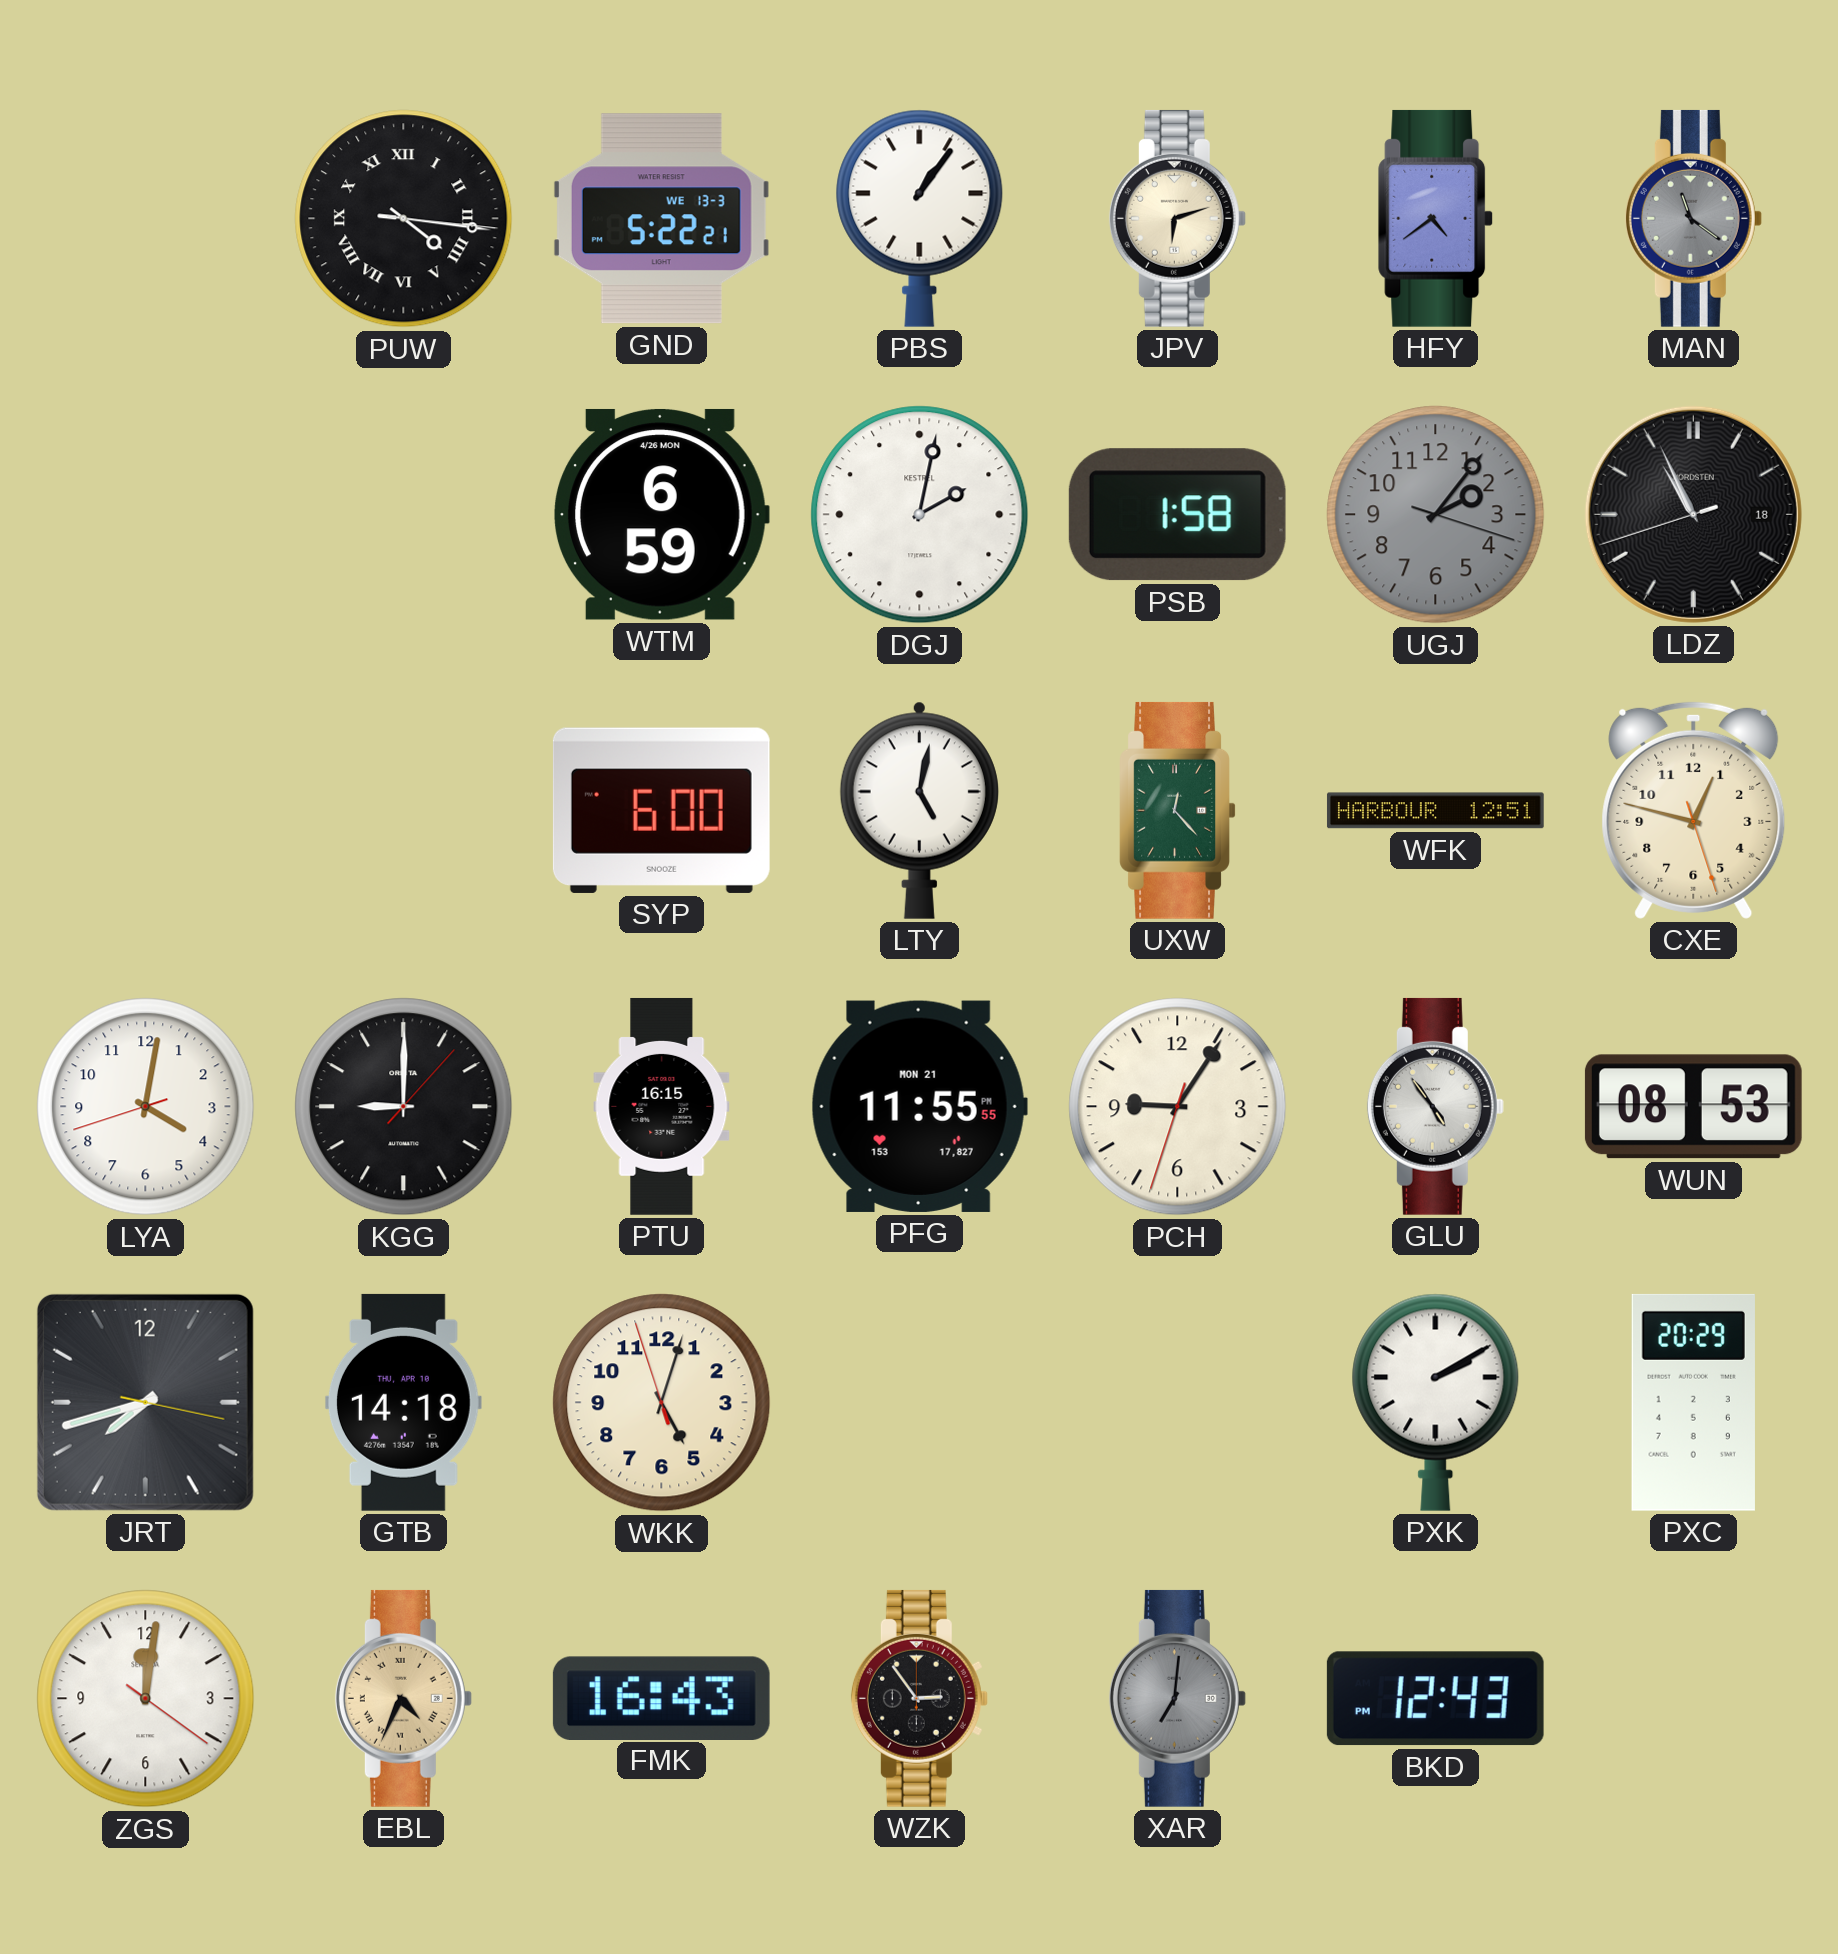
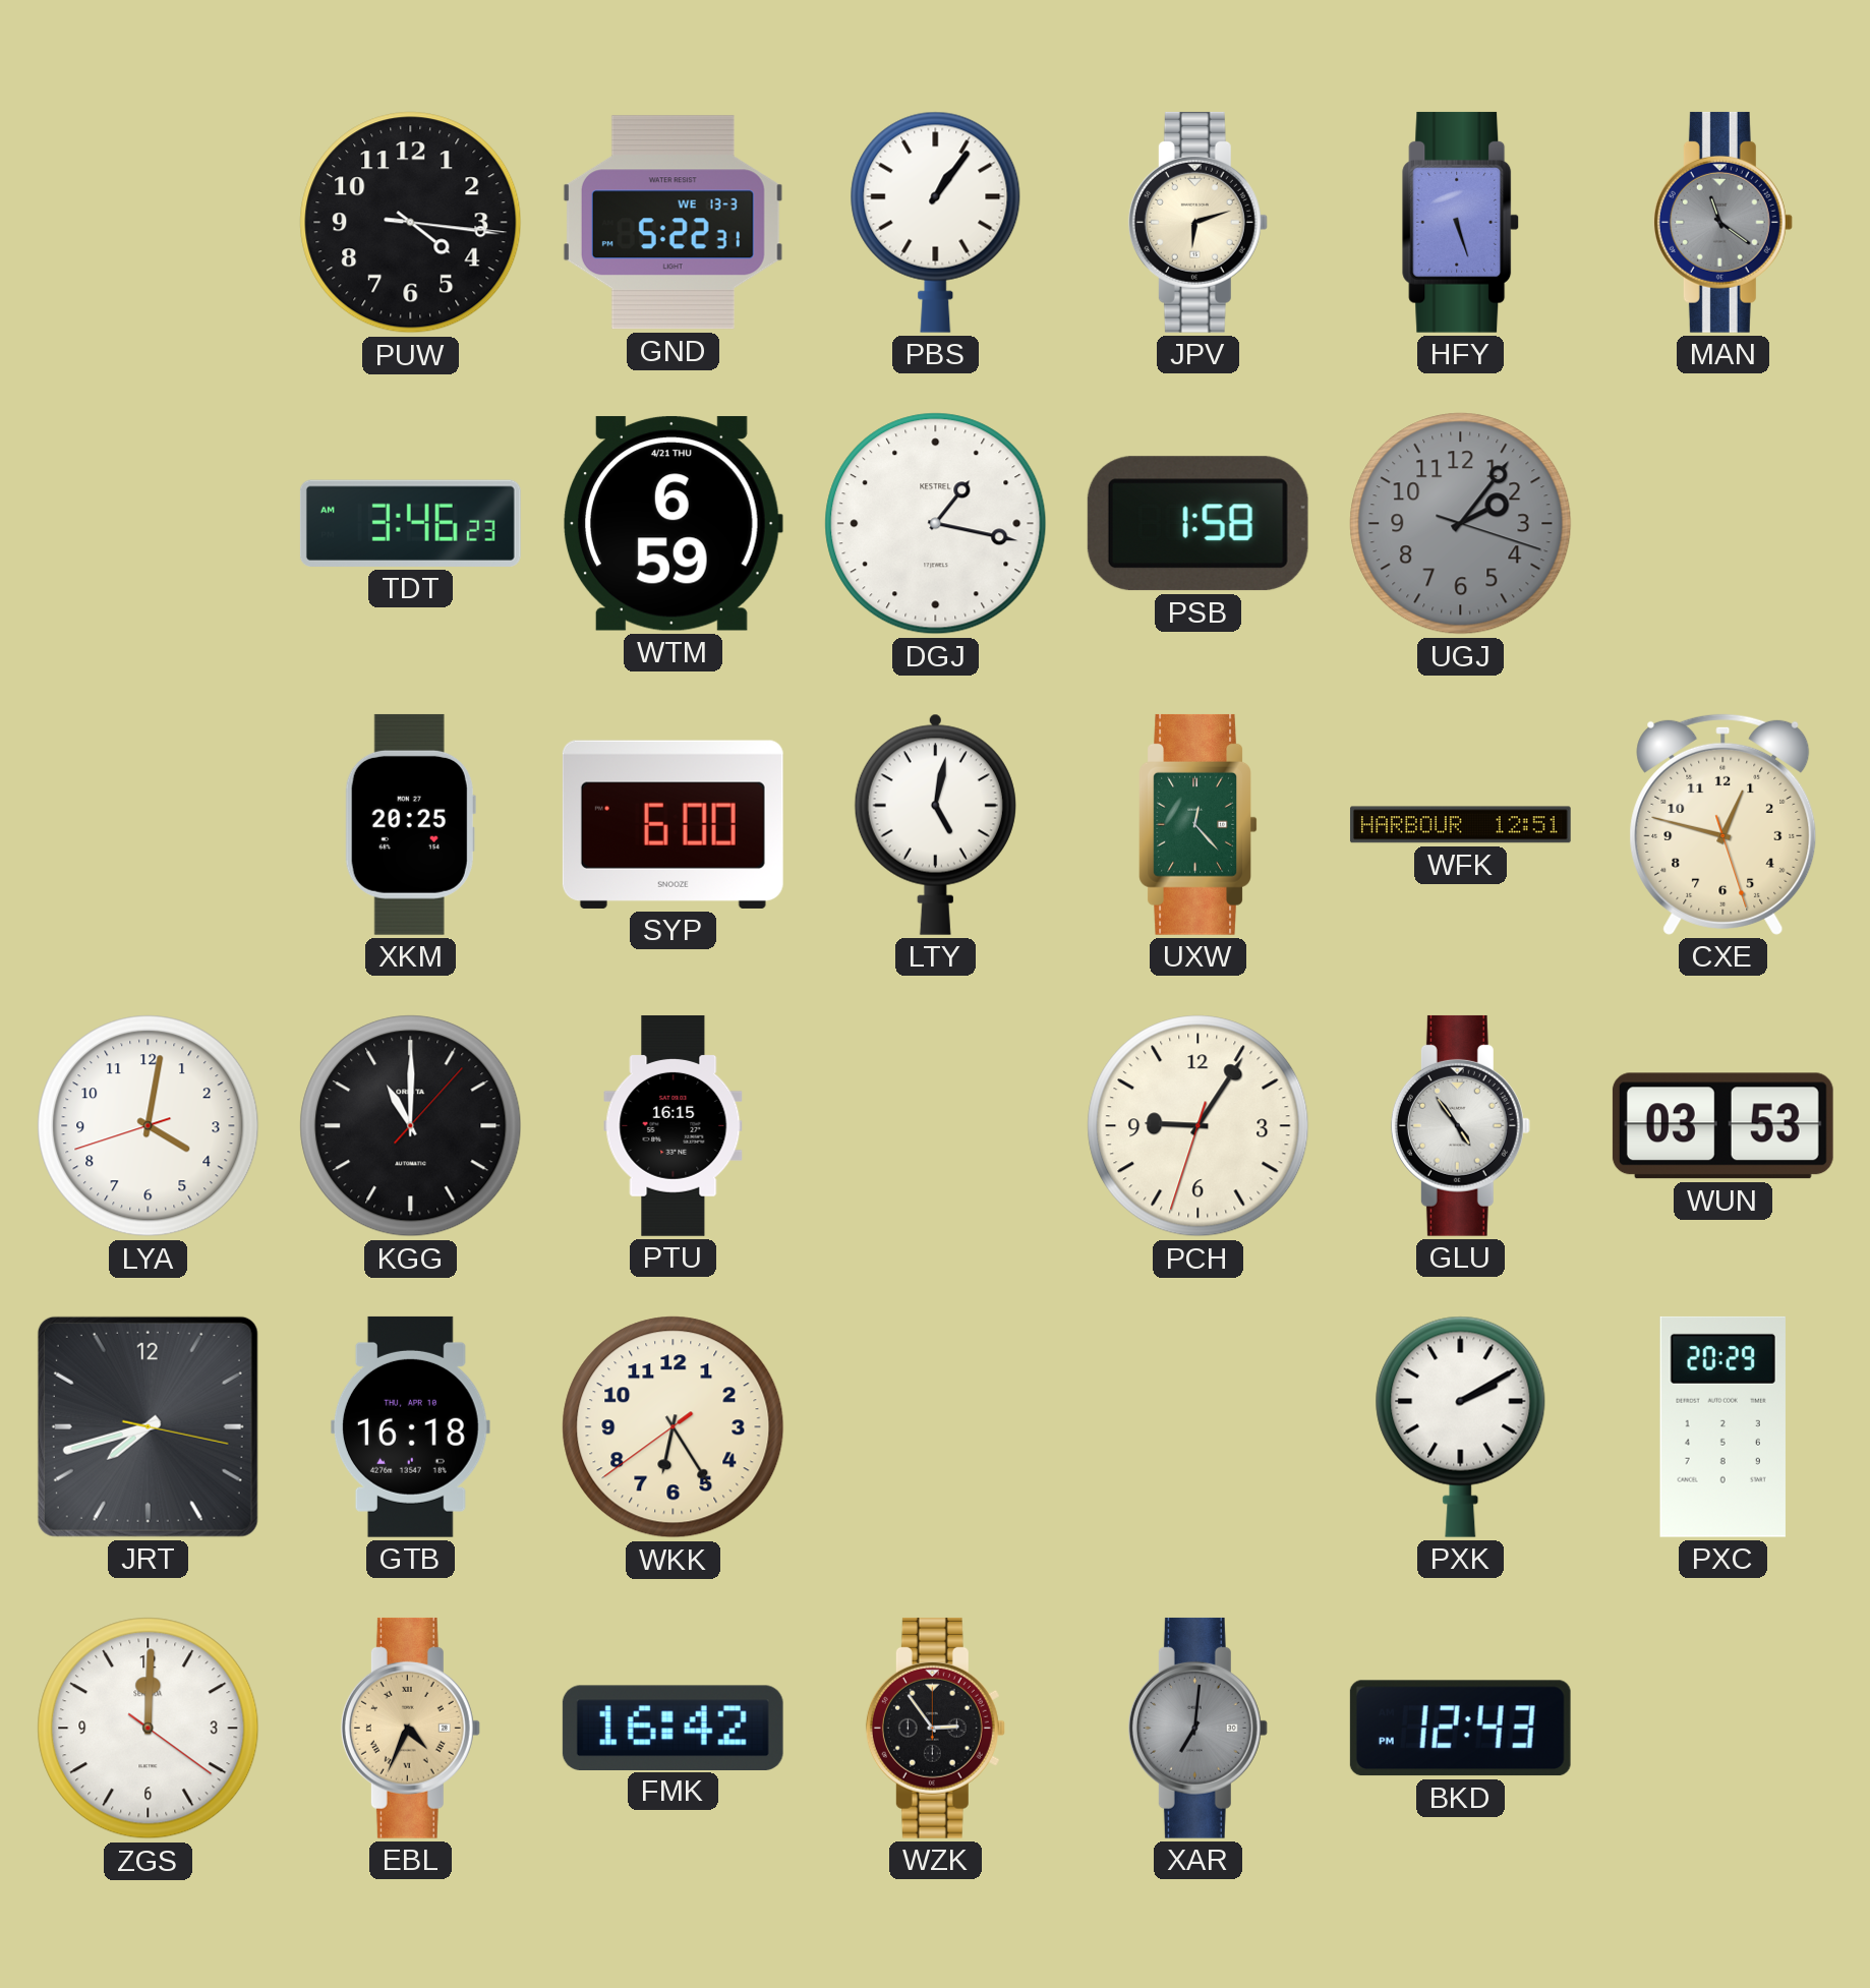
PUW numerals: Roman -> Arabic
GND: 5:22:21 -> 5:22:31
HFY: 4:39 -> 5:27
TDT: none -> 3:46
WTM date: 4/26 MON -> 4/21 THU
DGJ: 2:02 -> 1:17
LDZ: 10:55 -> none
XKM: none -> 20:25
KGG: 9:00 -> 11:00
PFG: 11:55 -> none
WUN: 08:53 -> 03:53
GTB: 14:18 -> 16:18
WKK: 5:02 -> 6:24
ZGS: 12:01 -> 12:00
FMK: 16:43 -> 16:42
